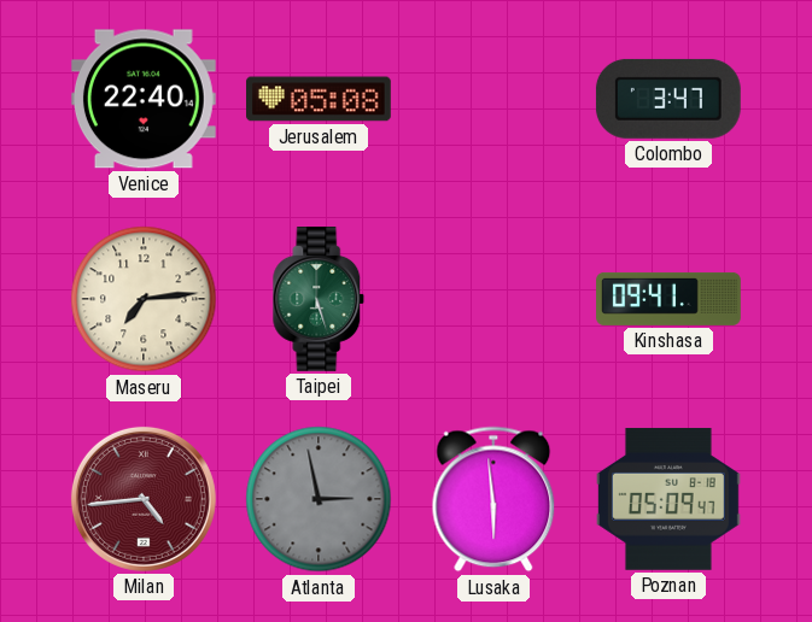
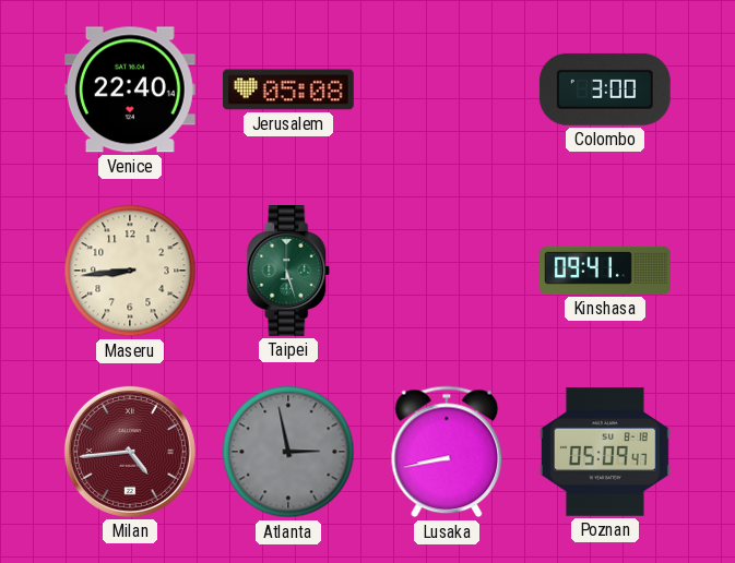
Colombo: 3:47 -> 3:00
Maseru: 7:14 -> 8:44
Lusaka: 5:59 -> 8:43
